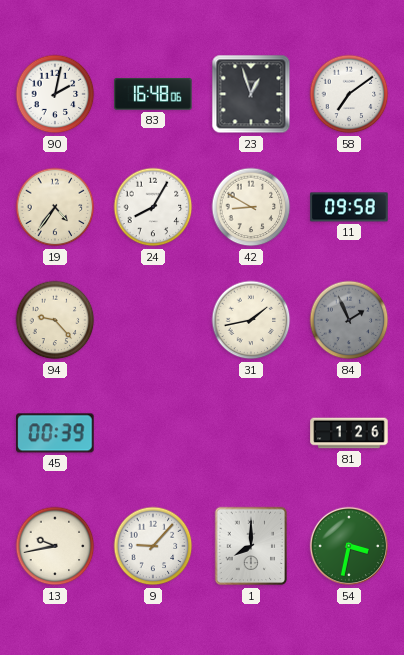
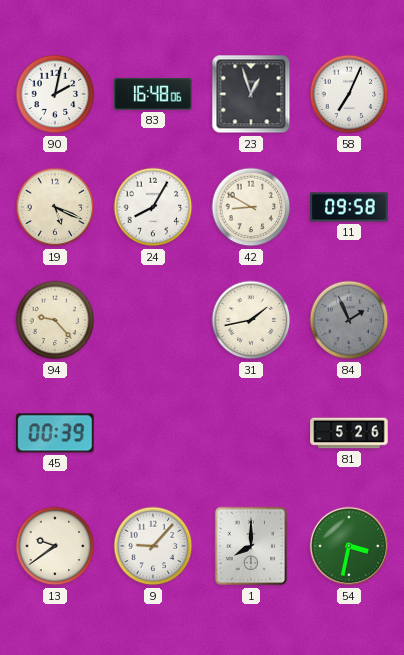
58: 7:09 -> 7:04
19: 4:36 -> 5:19
81: 1:26 -> 5:26
13: 9:43 -> 9:39
